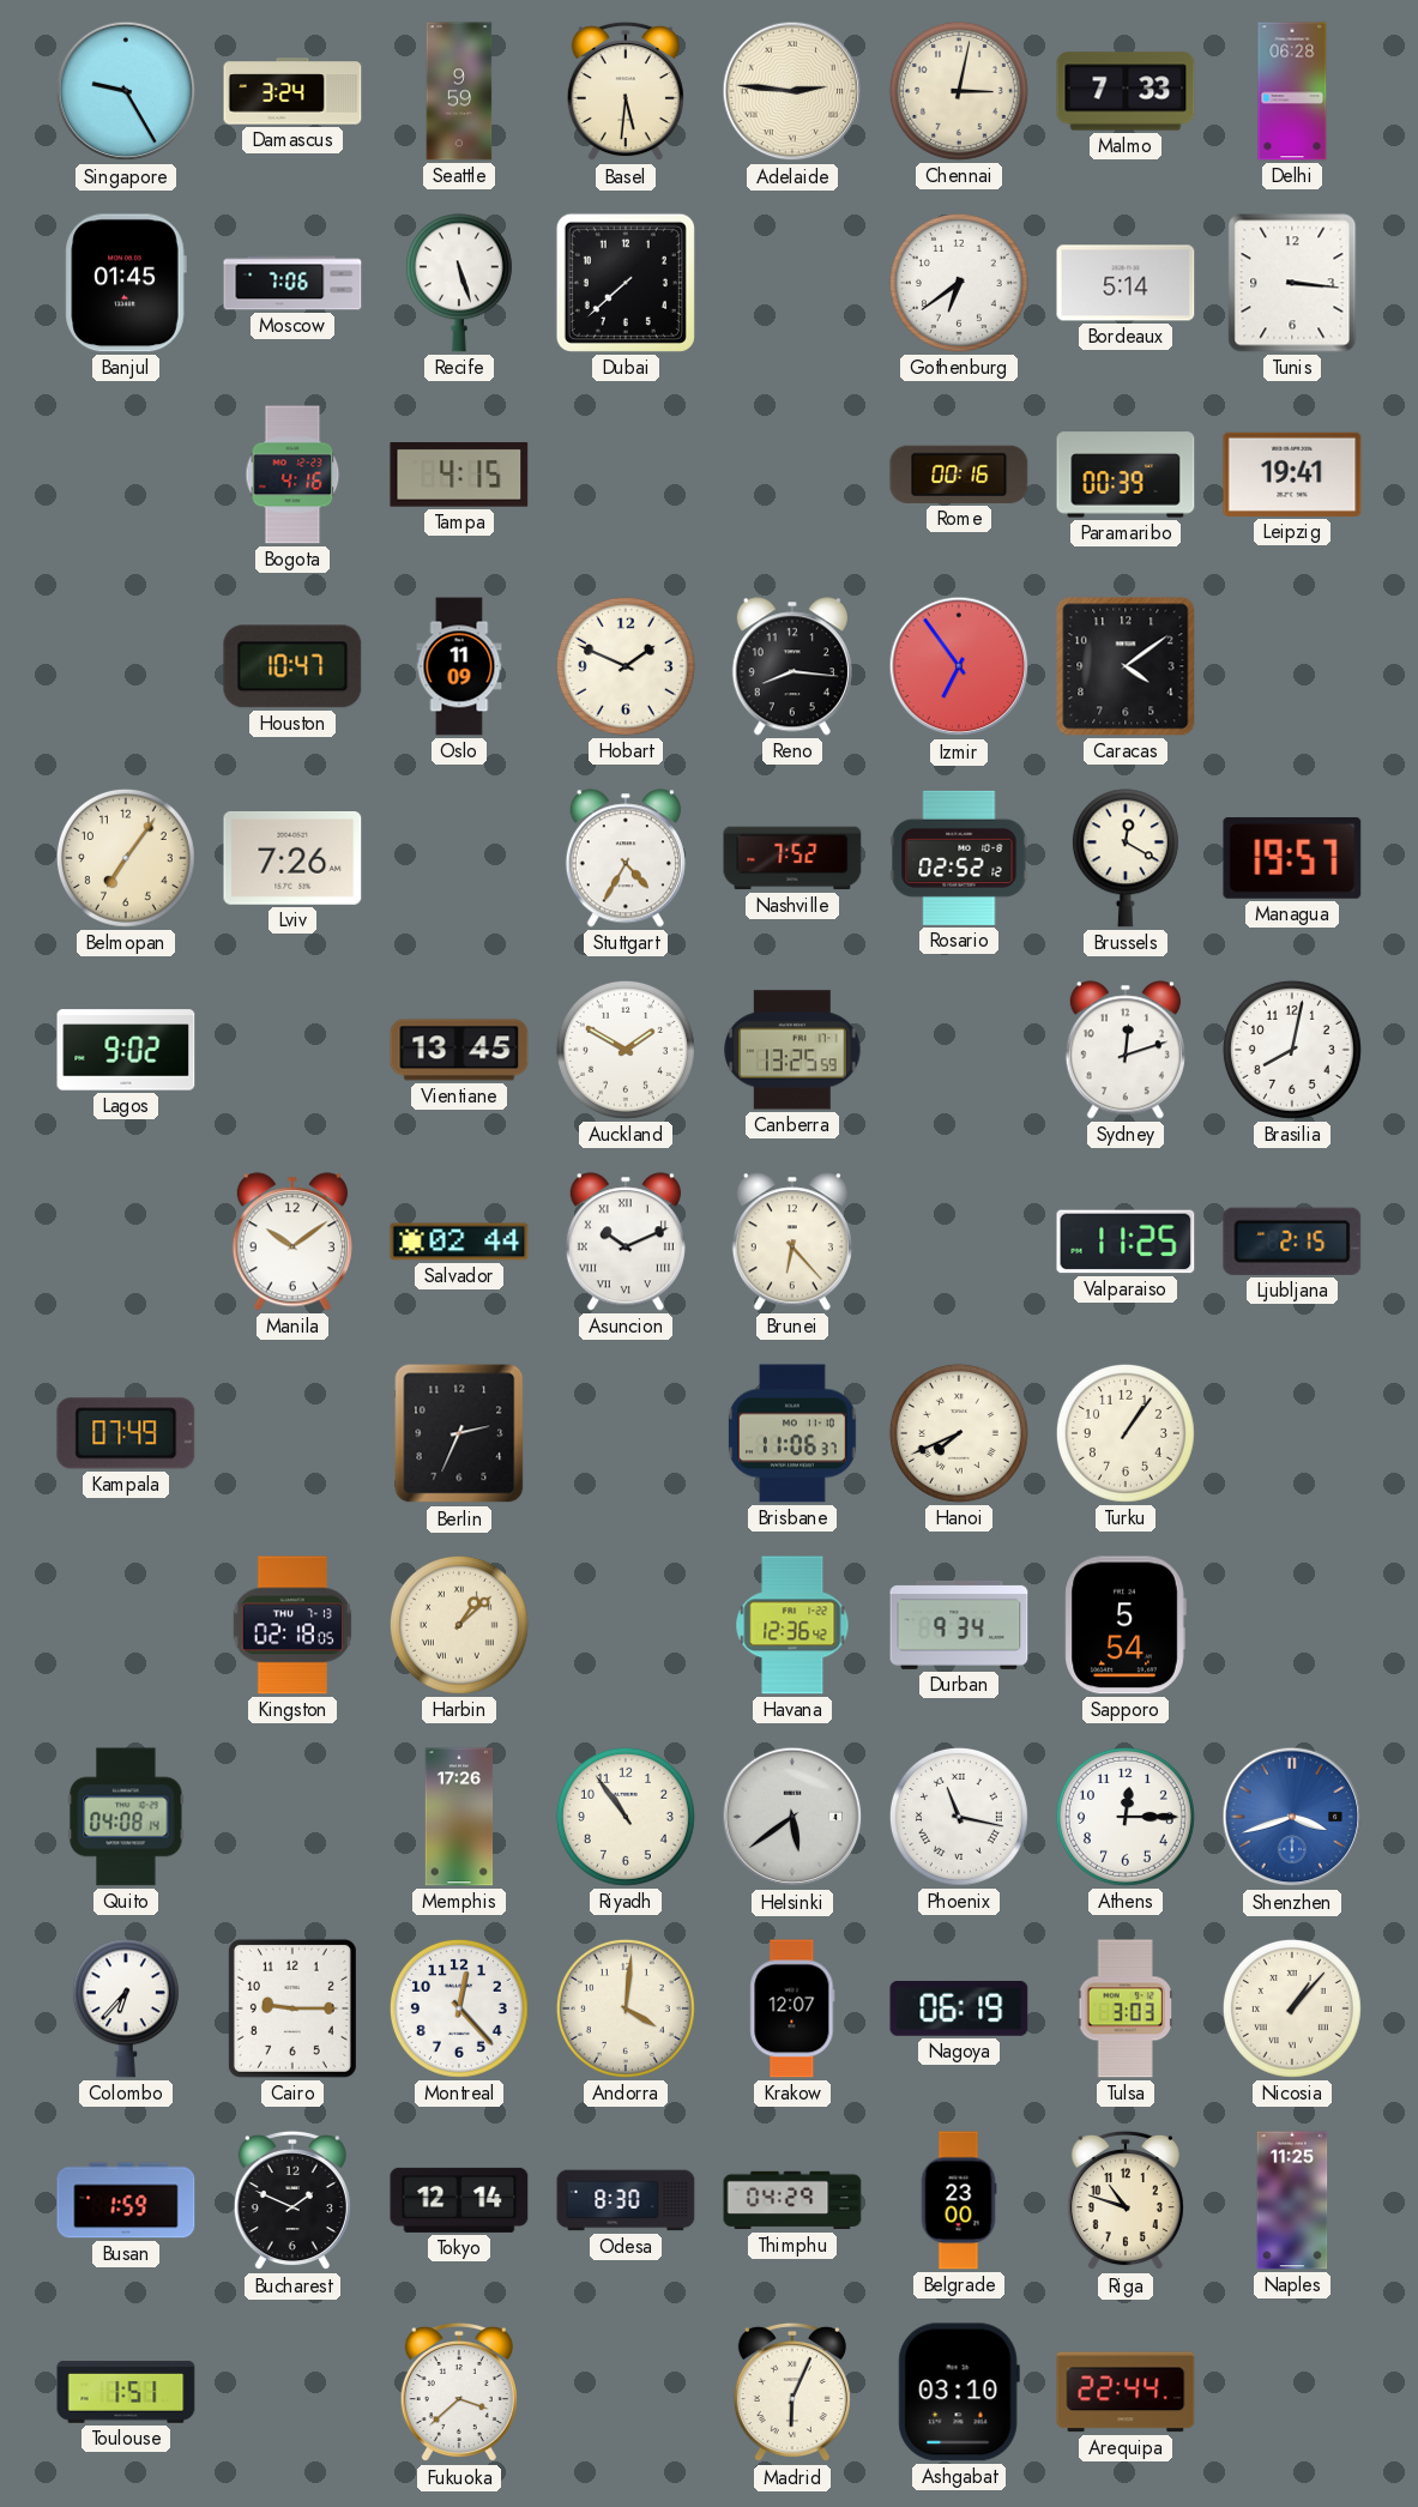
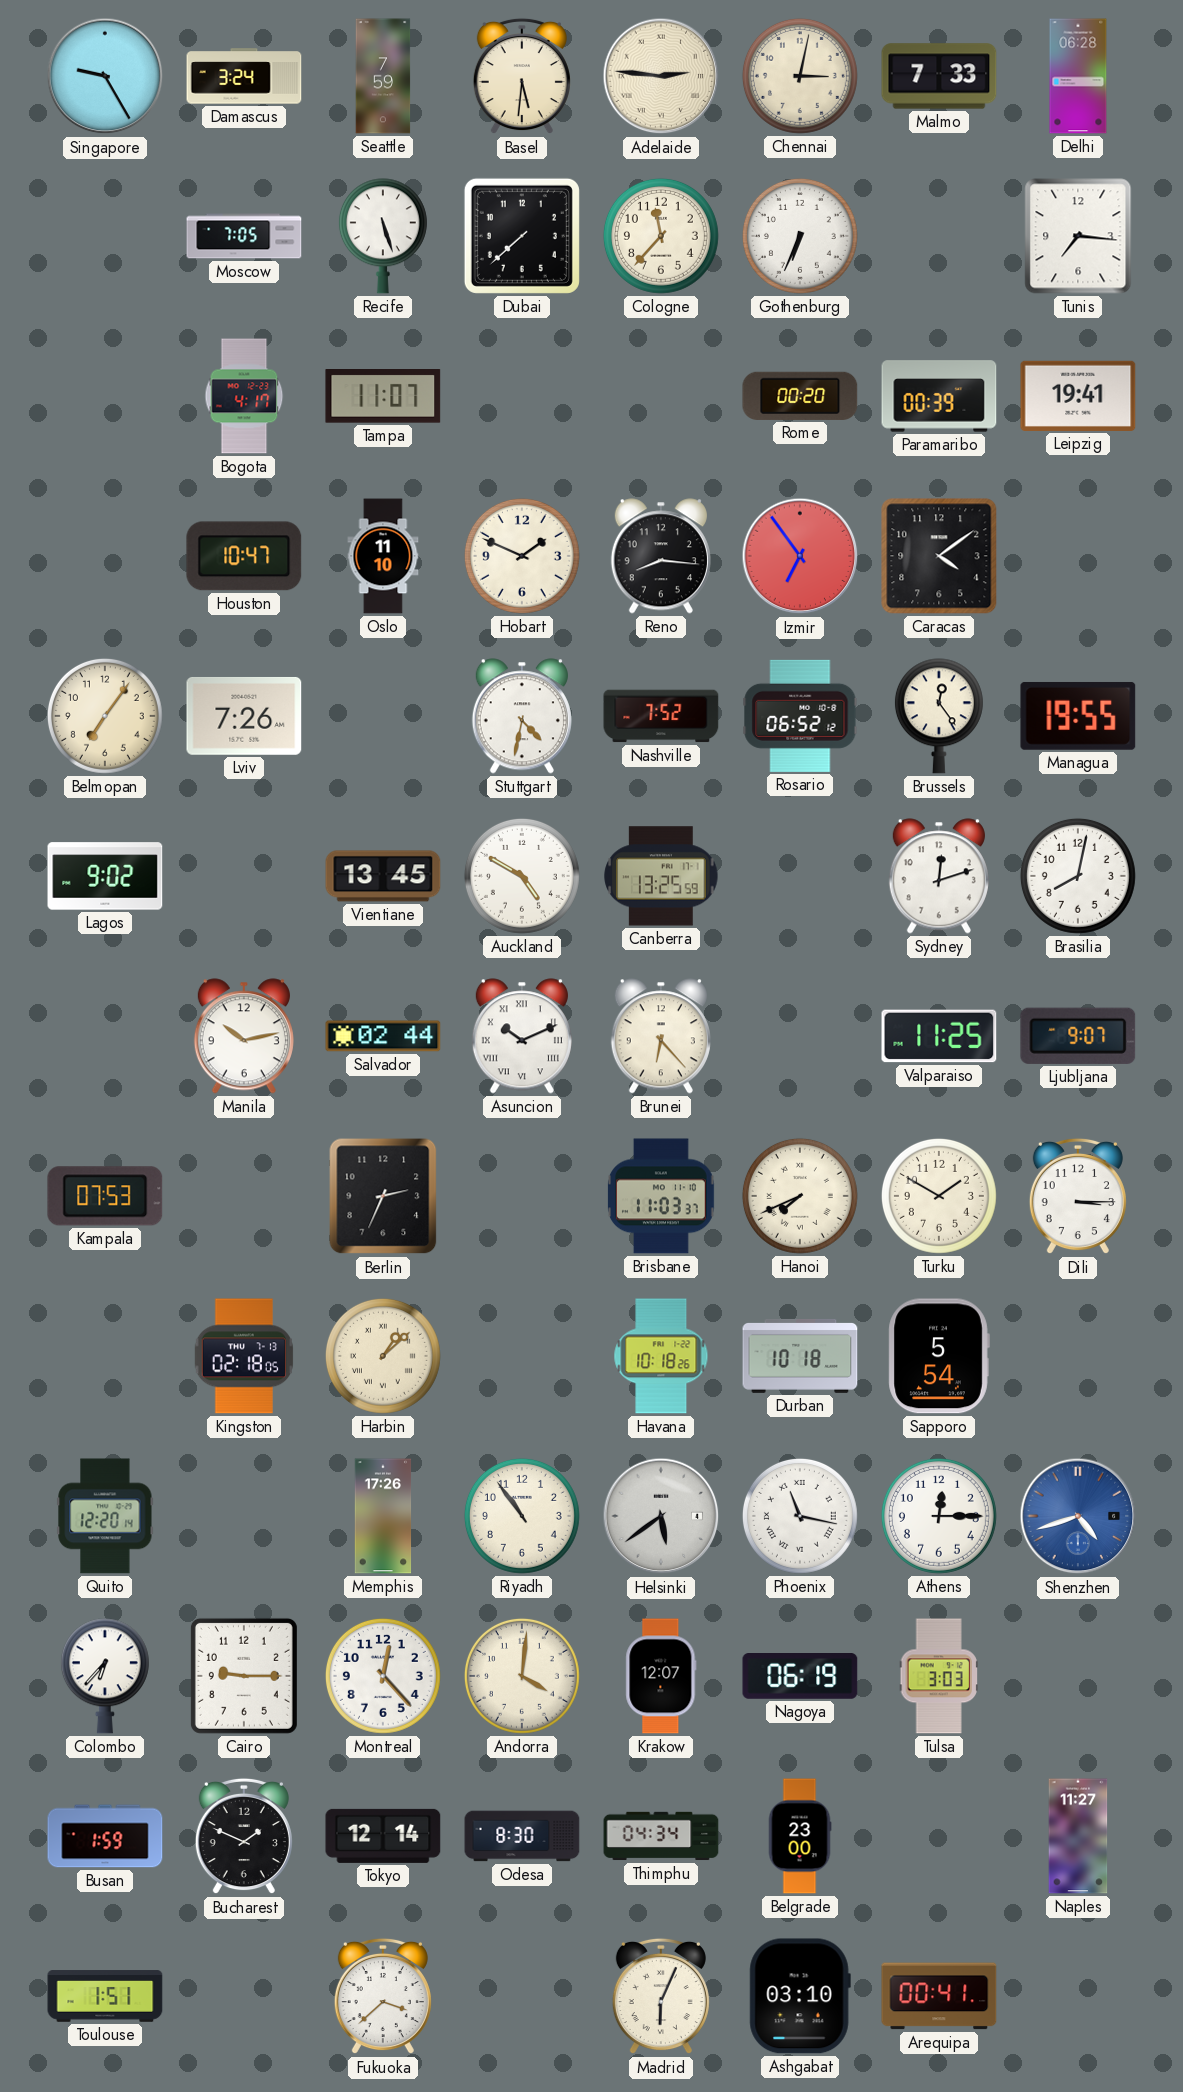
Seattle: 9:59 -> 7:59
Banjul: 01:45 -> none
Moscow: 7:06 -> 7:05
Cologne: none -> 11:37
Gothenburg: 6:39 -> 6:34
Bordeaux: 5:14 -> none
Tunis: 3:16 -> 7:16
Bogota: 4:16 -> 4:17
Tampa: 4:15 -> 11:07
Rome: 00:16 -> 00:20
Oslo: 11:09 -> 11:10
Stuttgart: 4:35 -> 4:32
Rosario: 02:52 -> 06:52
Brussels: 12:20 -> 12:24
Managua: 19:57 -> 19:55
Auckland: 1:50 -> 4:50
Manila: 10:09 -> 10:13
Ljubljana: 2:15 -> 9:07
Kampala: 07:49 -> 07:53
Brisbane: 11:06 -> 11:03
Turku: 1:06 -> 1:50
Dili: none -> 3:15
Havana: 12:36 -> 10:18
Durban: 9:34 -> 10:18
Quito: 04:08 -> 12:20
Shenzhen: 3:42 -> 4:42
Nicosia: 1:07 -> none
Thimphu: 04:29 -> 04:34
Riga: 10:48 -> none
Naples: 11:25 -> 11:27
Arequipa: 22:44 -> 00:41
